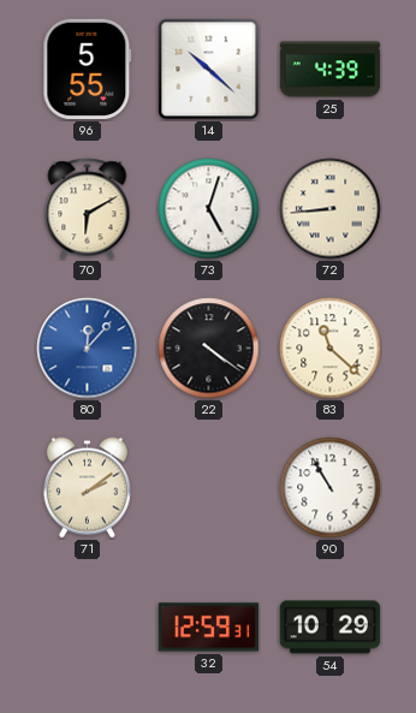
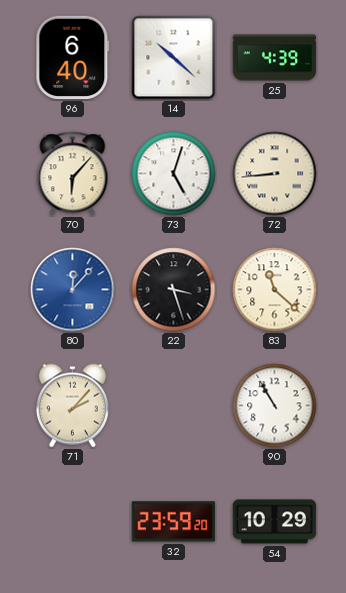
96: 5:55 -> 6:40
70: 6:10 -> 6:07
22: 4:21 -> 3:27
71: 2:09 -> 2:07
32: 12:59 -> 23:59
